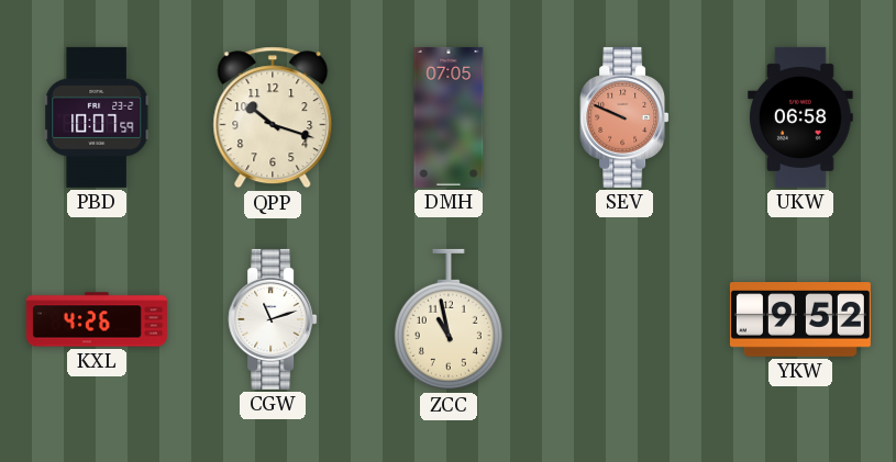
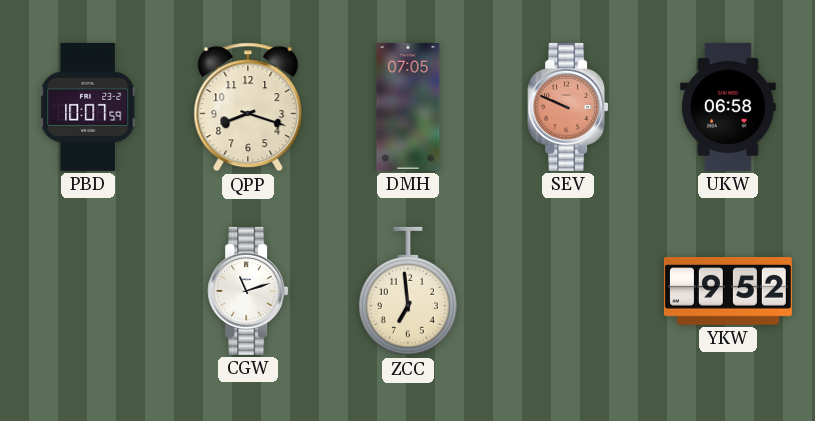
QPP: 10:18 -> 8:18
KXL: 4:26 -> none
ZCC: 10:58 -> 6:59
